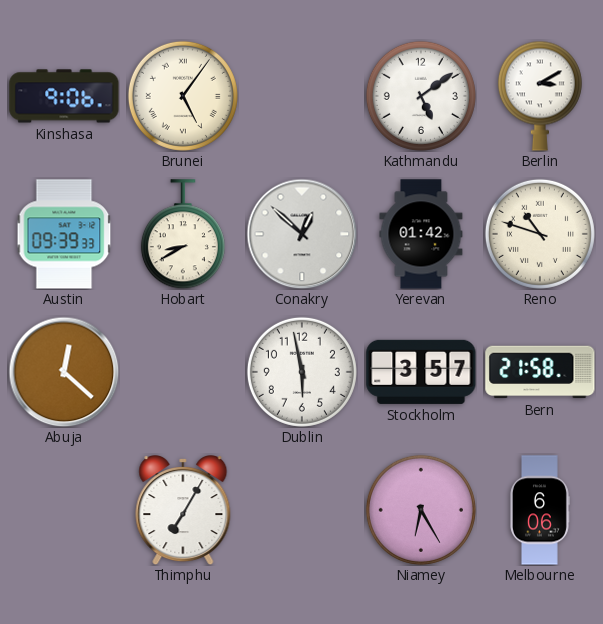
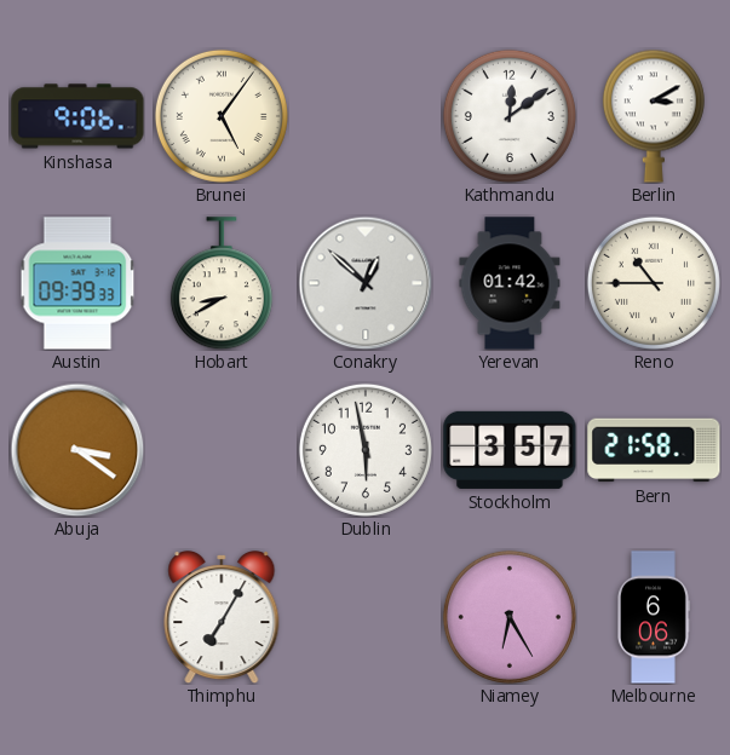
Kathmandu: 5:09 -> 12:09
Reno: 10:48 -> 10:45
Abuja: 12:22 -> 3:21
